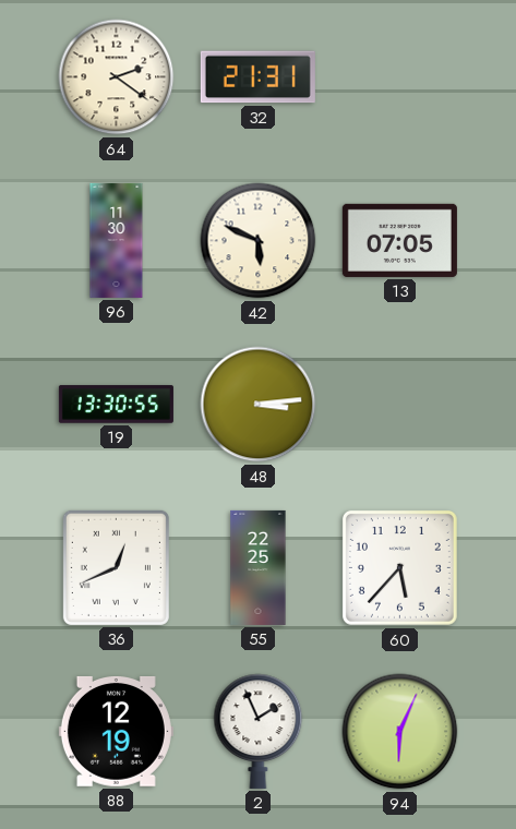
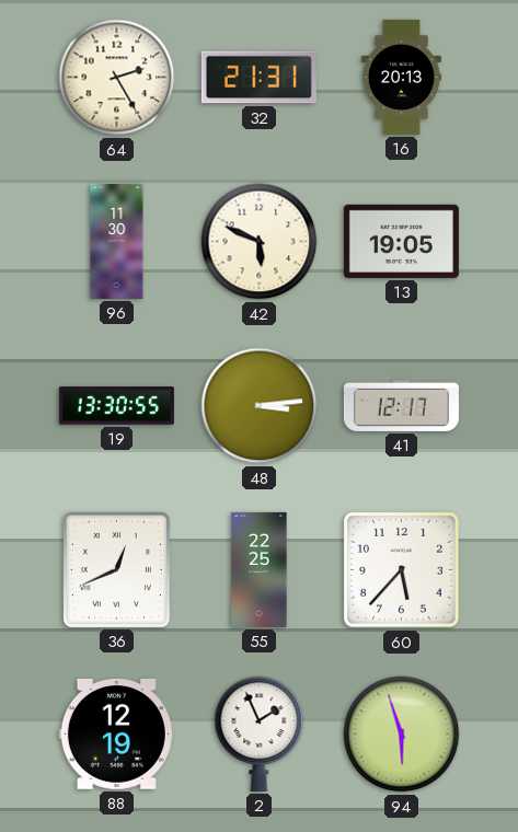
64: 2:21 -> 2:25
16: none -> 20:13
13: 07:05 -> 19:05
41: none -> 12:17
94: 6:04 -> 5:57
